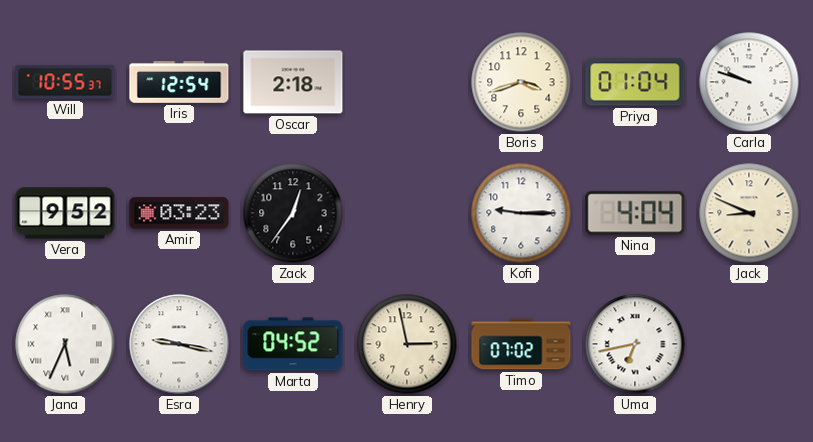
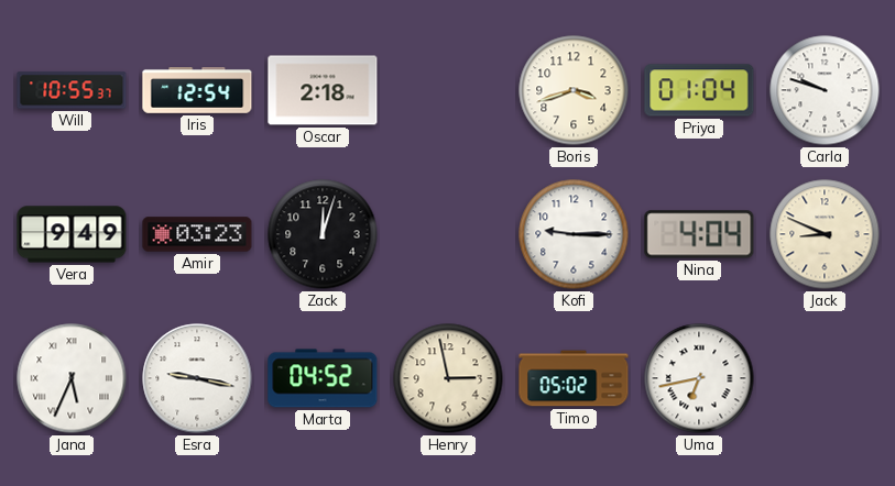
Vera: 9:52 -> 9:49
Zack: 12:36 -> 12:03
Timo: 07:02 -> 05:02
